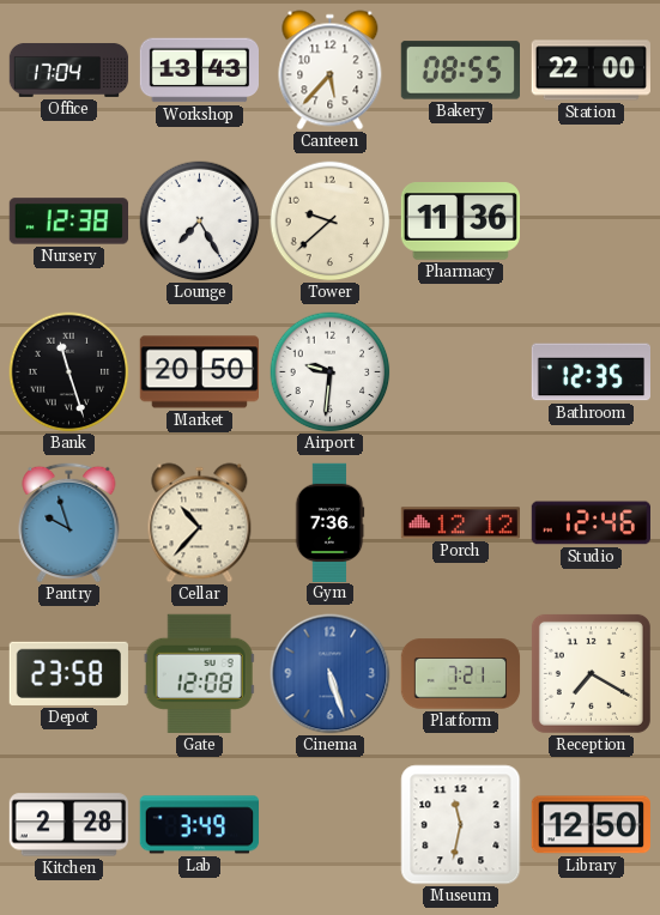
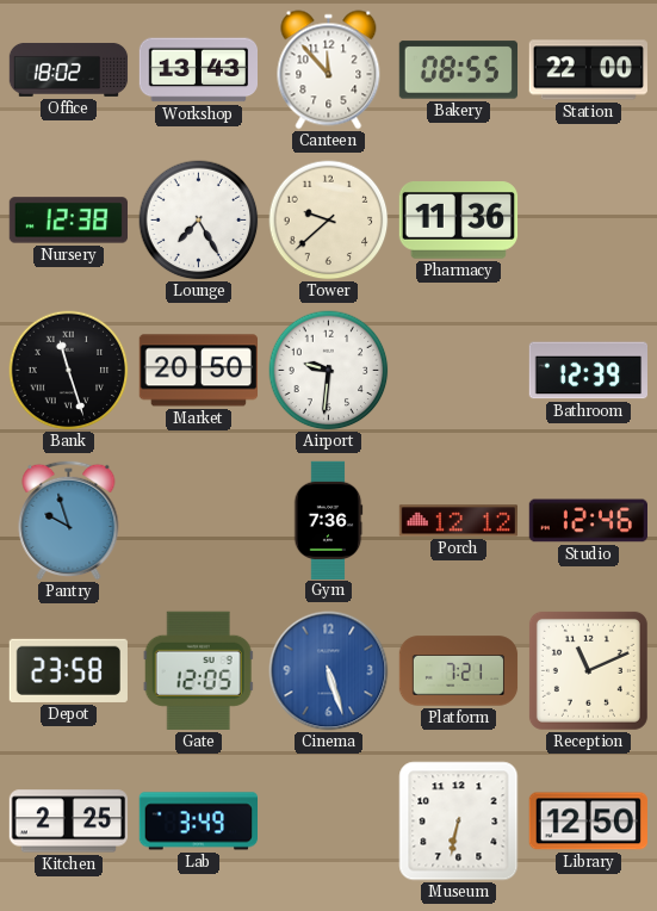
Office: 17:04 -> 18:02
Canteen: 5:37 -> 11:53
Bathroom: 12:35 -> 12:39
Cellar: 10:37 -> none
Gate: 12:08 -> 12:05
Reception: 7:20 -> 11:11
Kitchen: 2:28 -> 2:25
Museum: 11:32 -> 6:32
